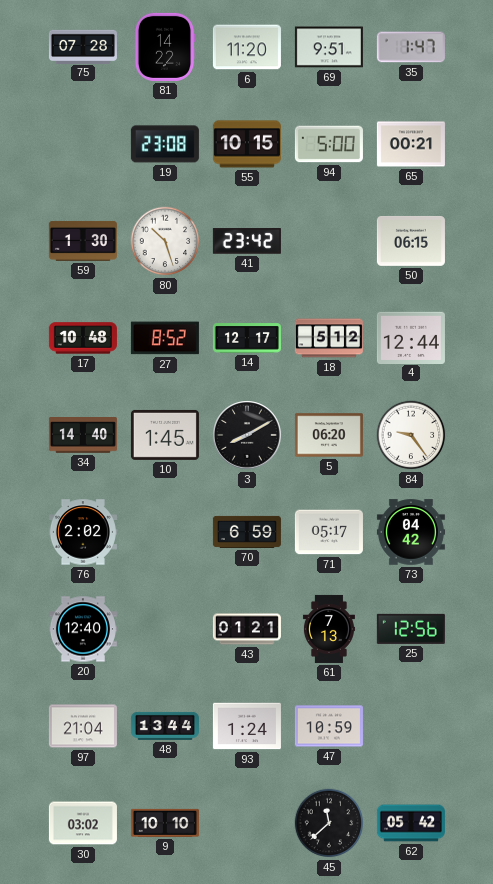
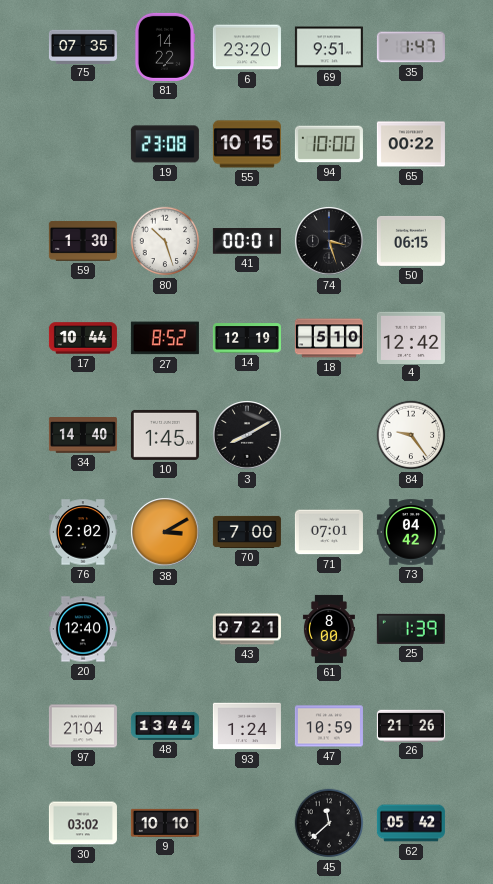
75: 07:28 -> 07:35
6: 11:20 -> 23:20
94: 5:00 -> 10:00
65: 00:21 -> 00:22
41: 23:42 -> 00:01
74: none -> 3:27
17: 10:48 -> 10:44
14: 12:17 -> 12:19
18: 5:12 -> 5:10
4: 12:44 -> 12:42
5: 06:20 -> none
38: none -> 3:10
70: 6:59 -> 7:00
71: 05:17 -> 07:01
43: 01:21 -> 07:21
61: 7:13 -> 8:00
25: 12:56 -> 1:39
26: none -> 21:26
